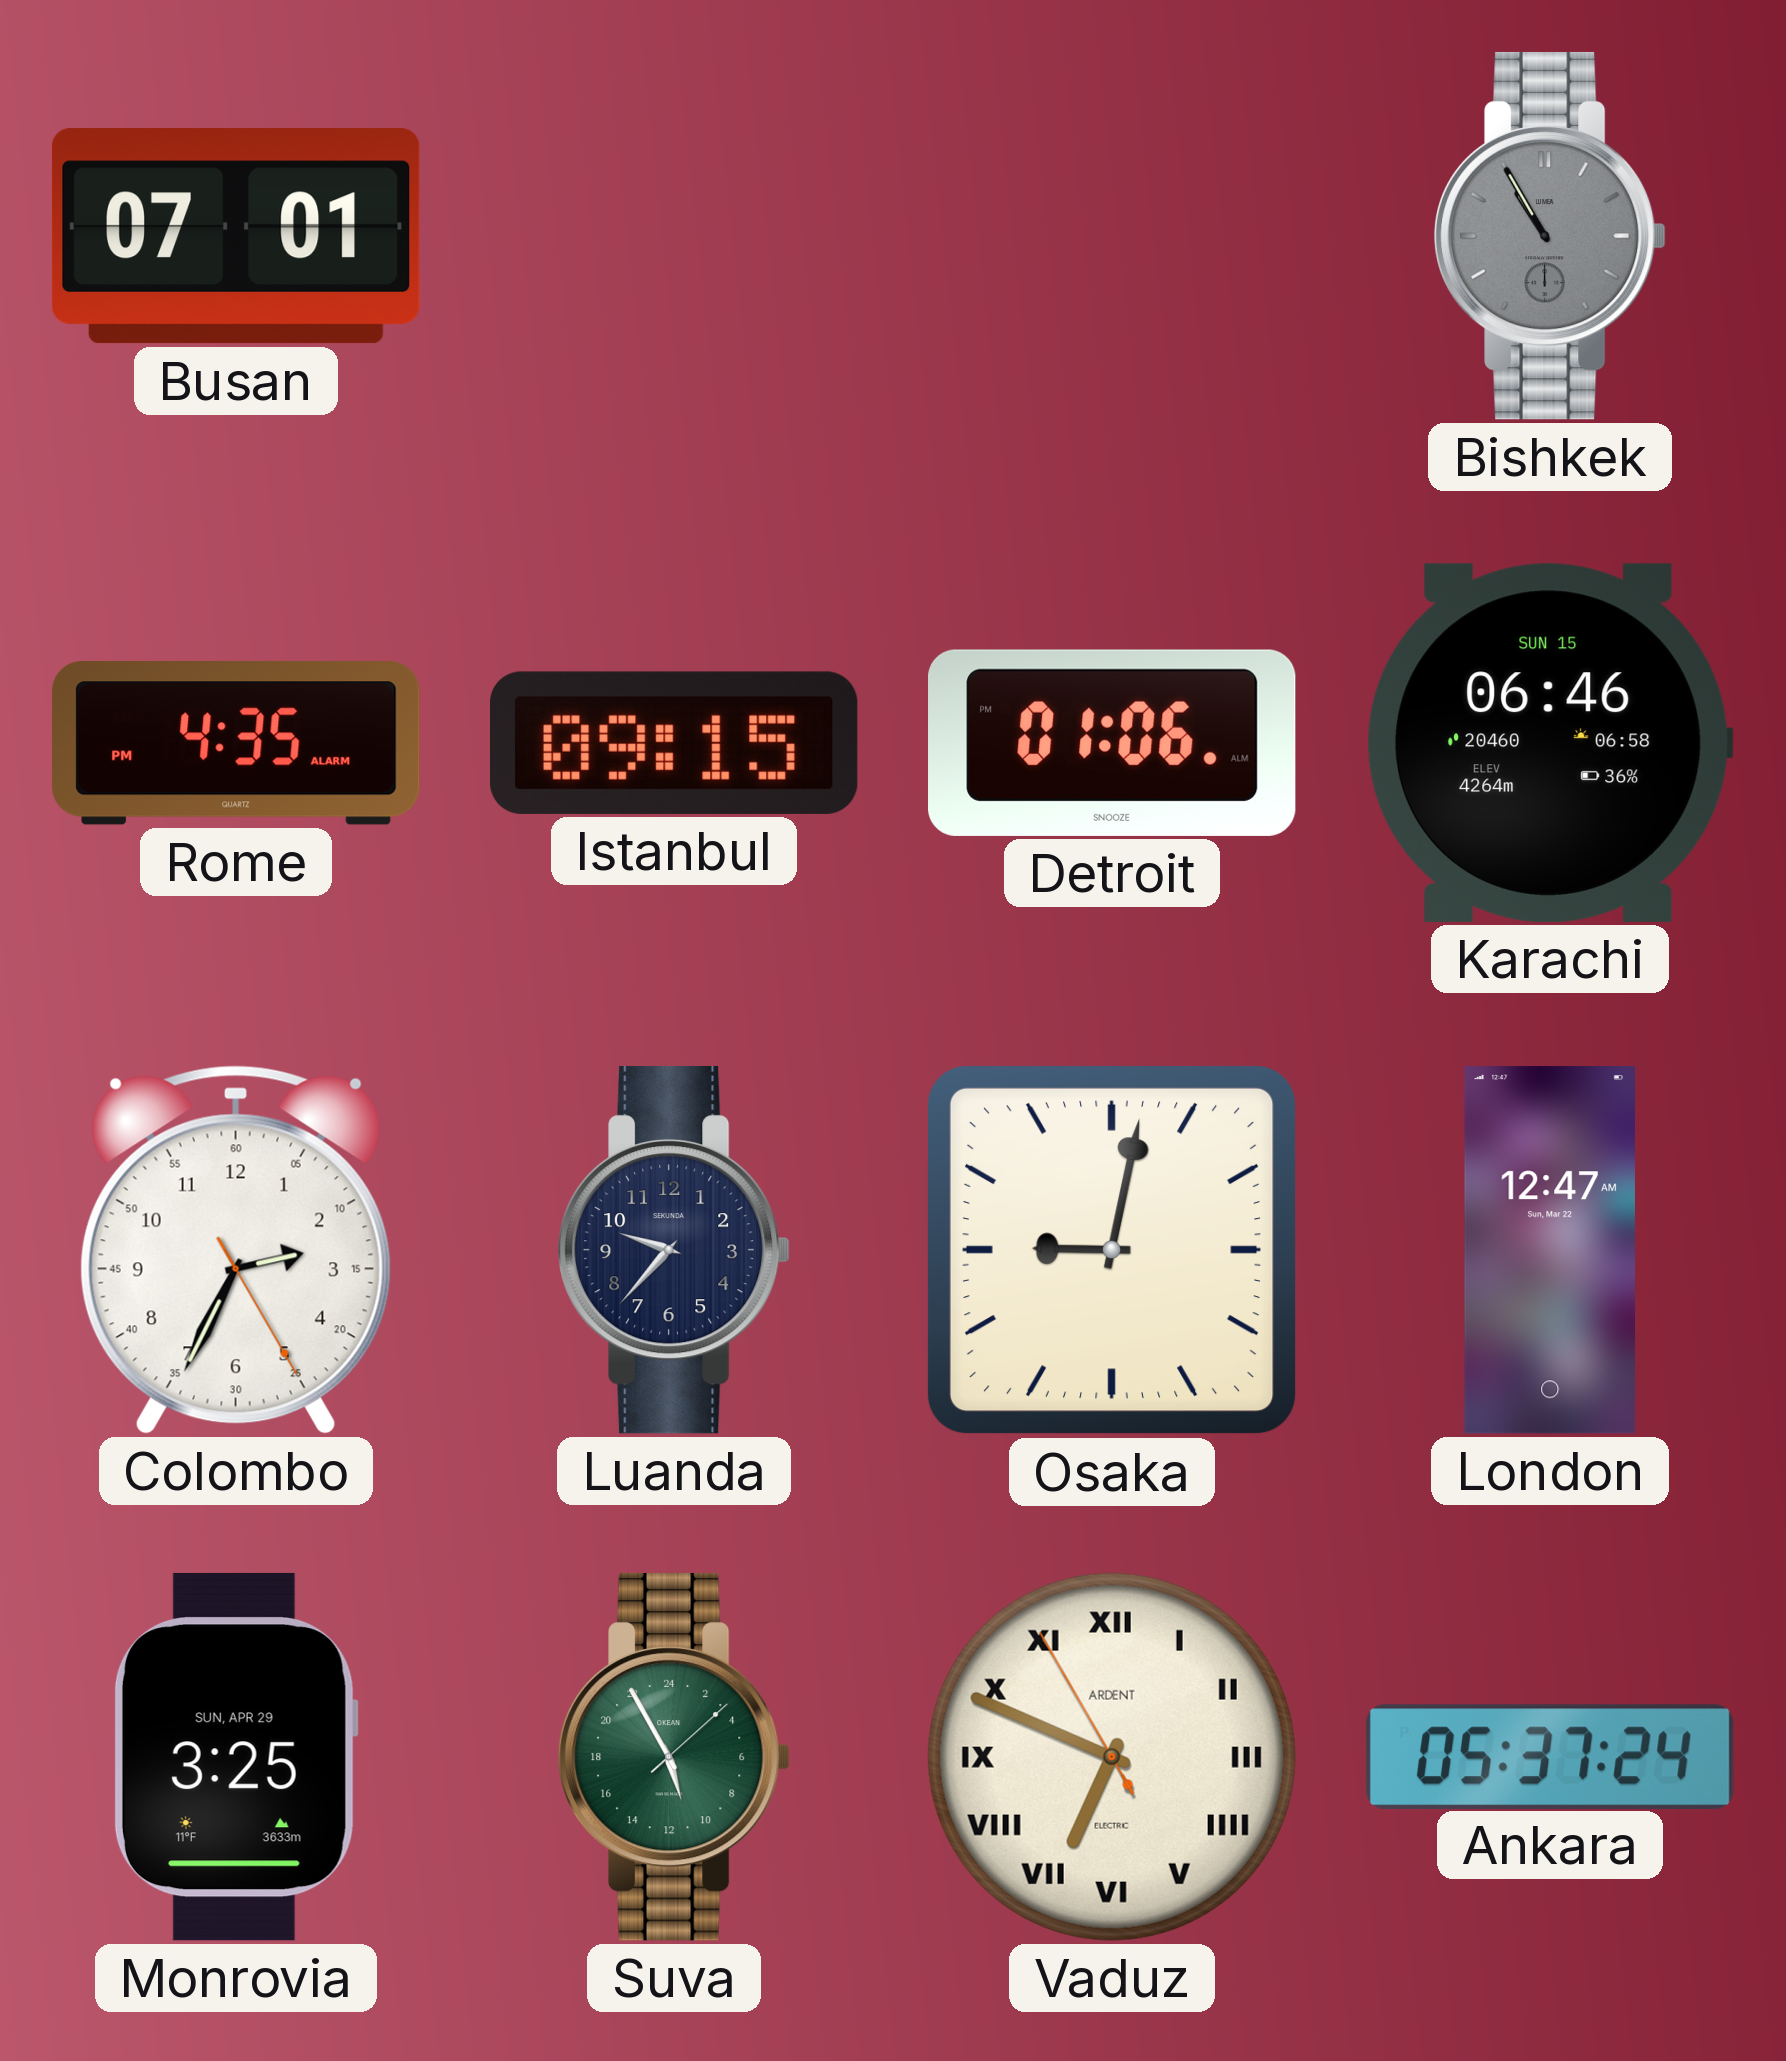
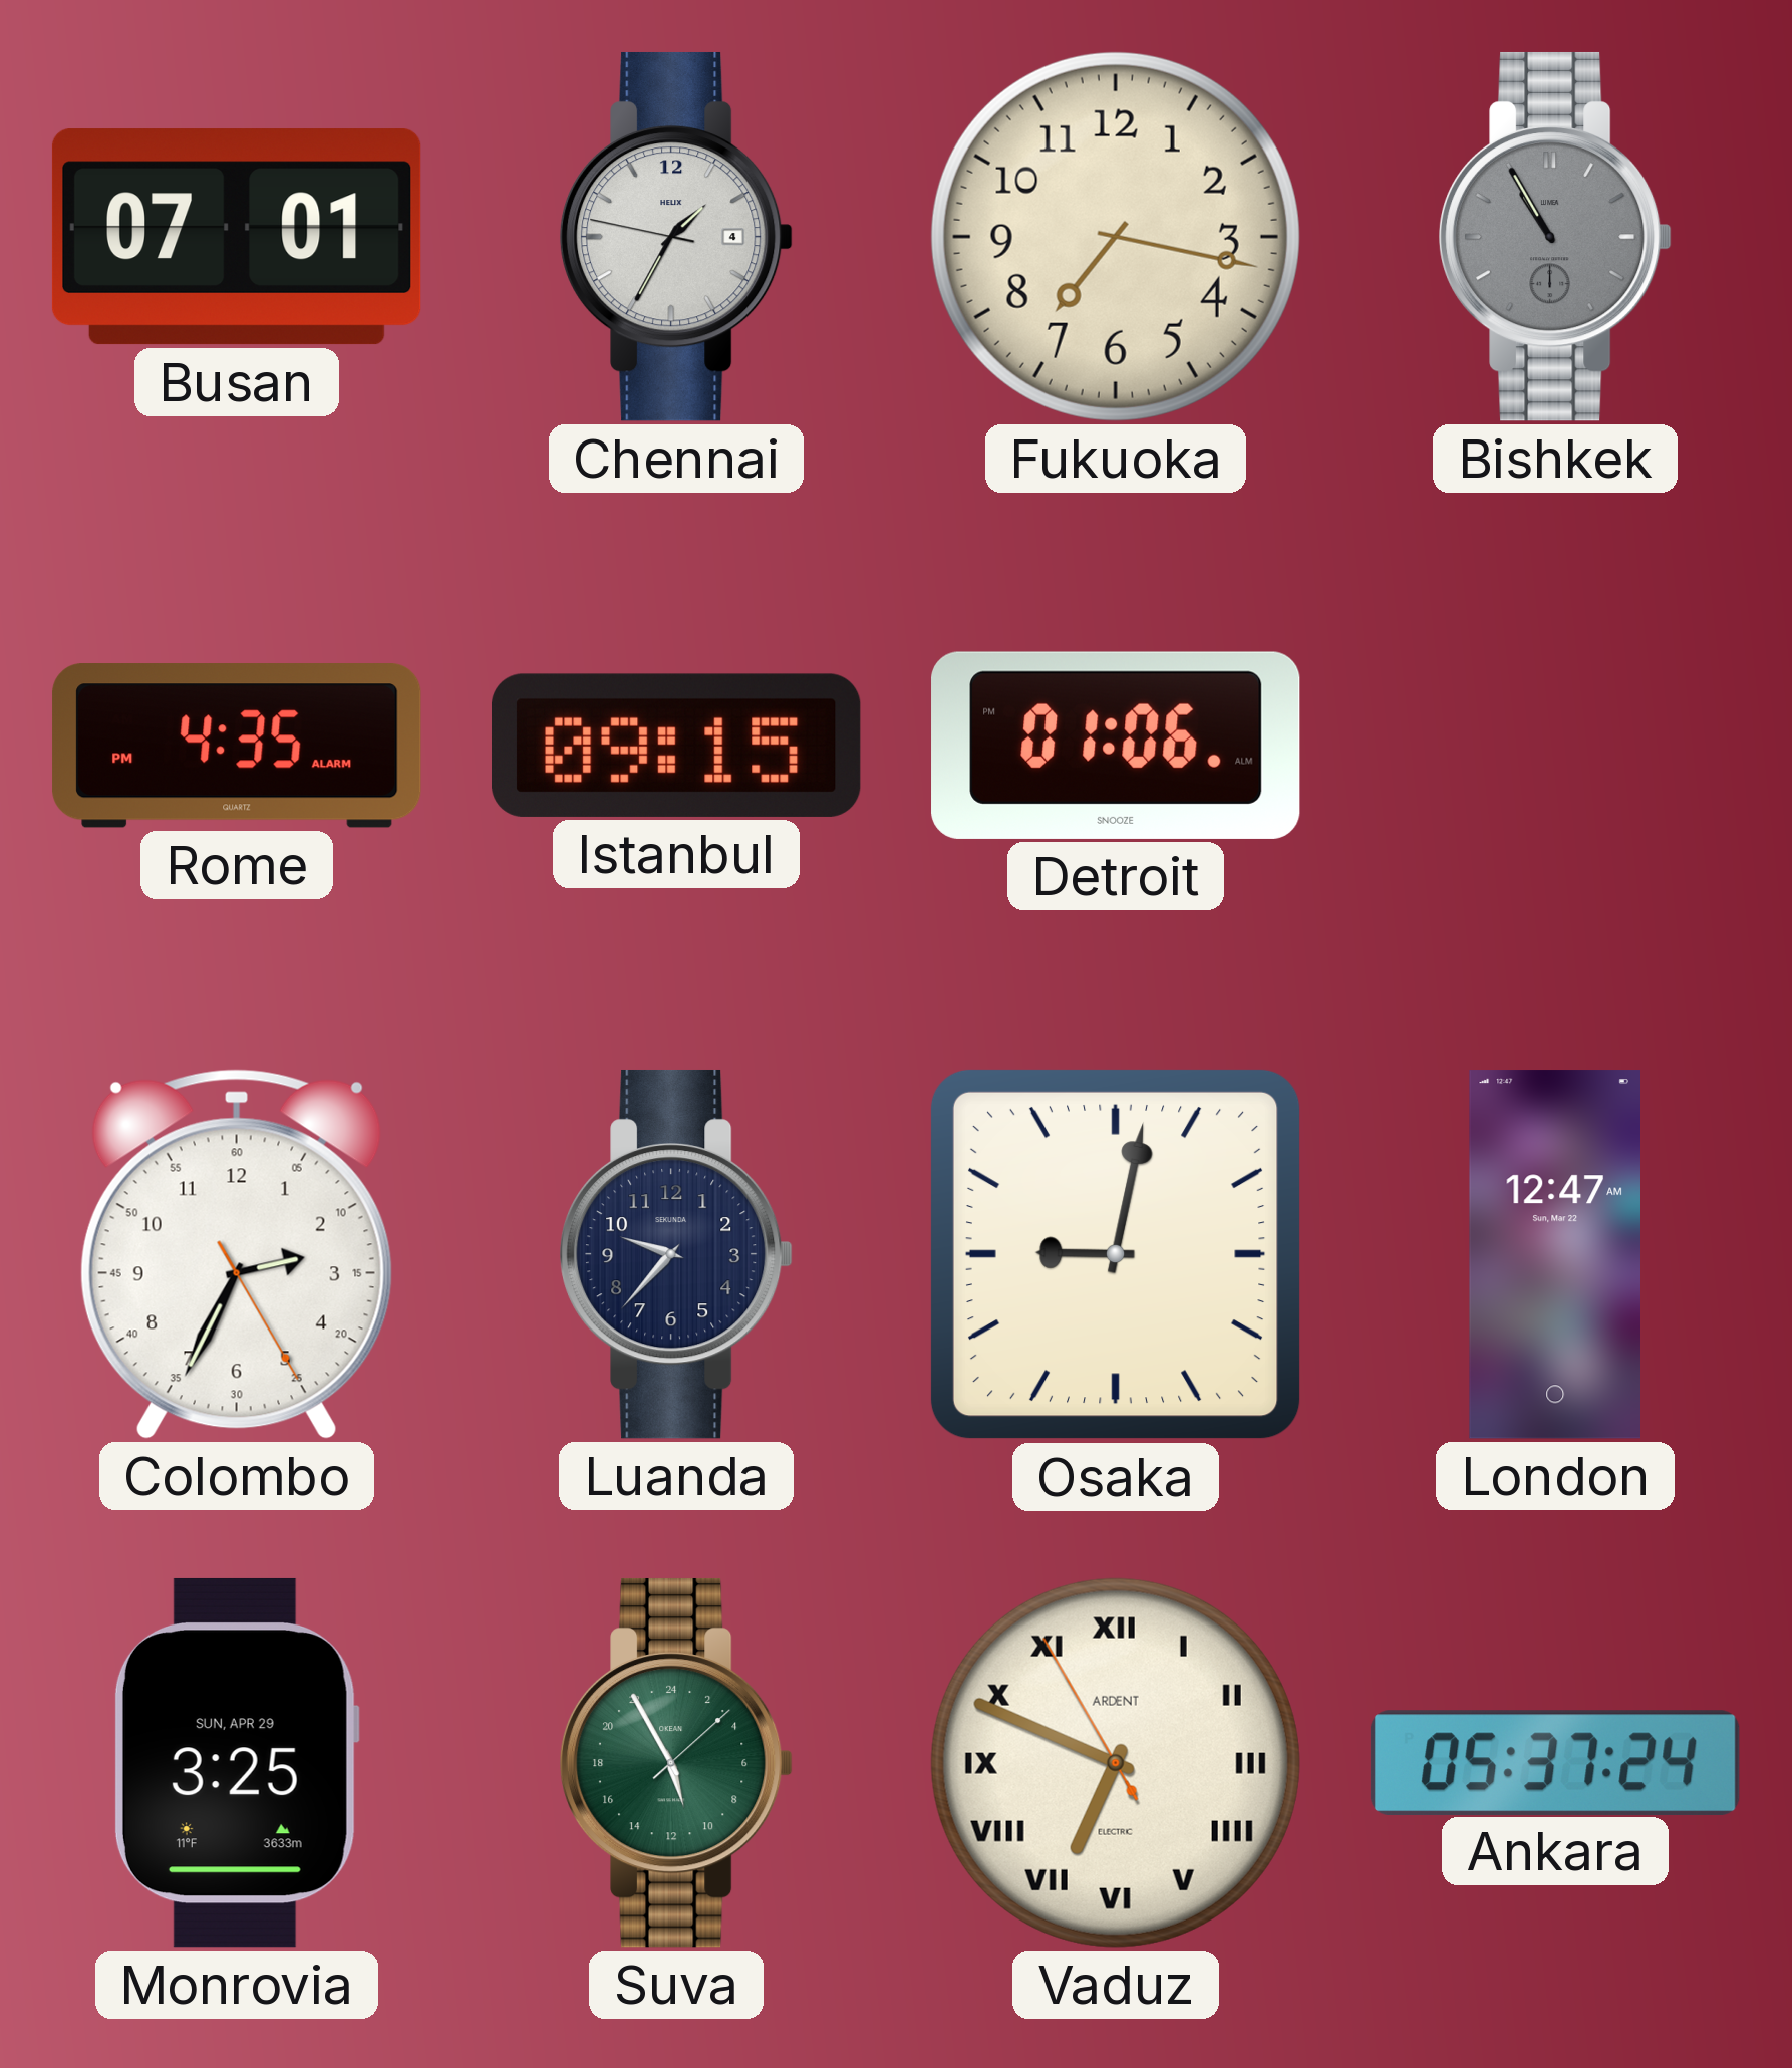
Chennai: none -> 1:34
Fukuoka: none -> 7:17
Karachi: 06:46 -> none
